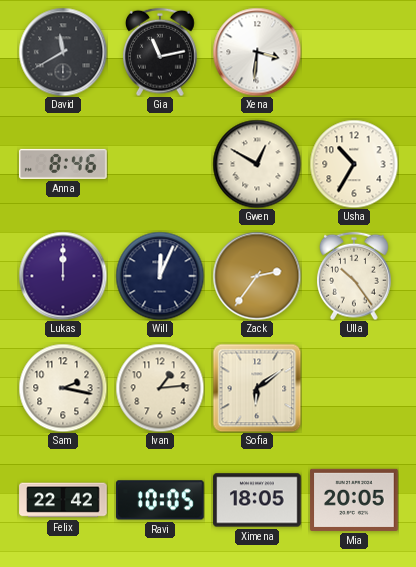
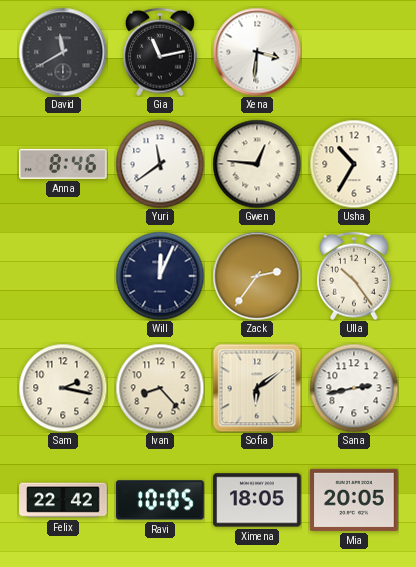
Yuri: none -> 11:39
Gwen: 12:50 -> 12:46
Lukas: 12:00 -> none
Ivan: 1:14 -> 8:23
Sana: none -> 2:43
